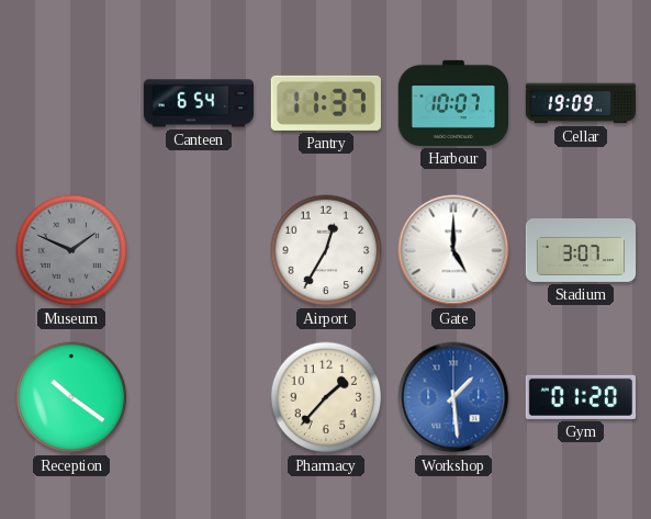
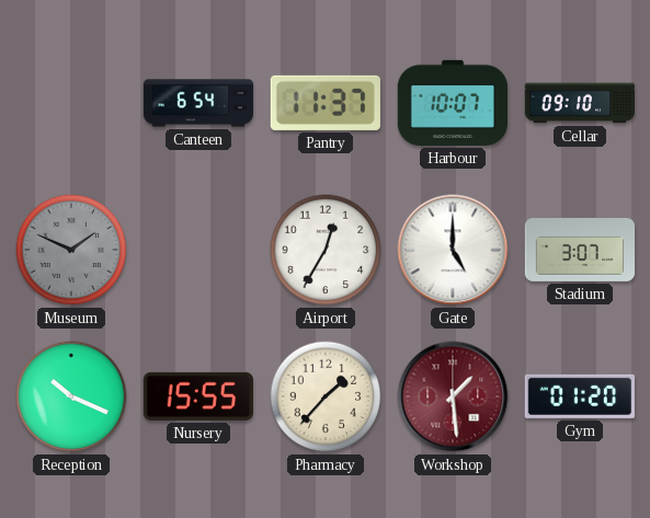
Cellar: 19:09 -> 09:10
Reception: 10:21 -> 10:19
Nursery: none -> 15:55
Workshop dial: blue -> burgundy
